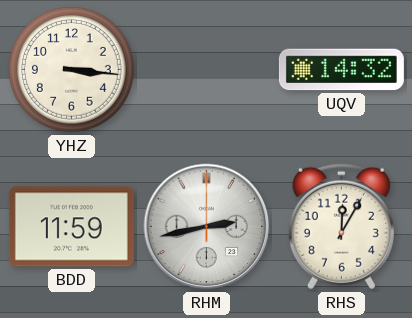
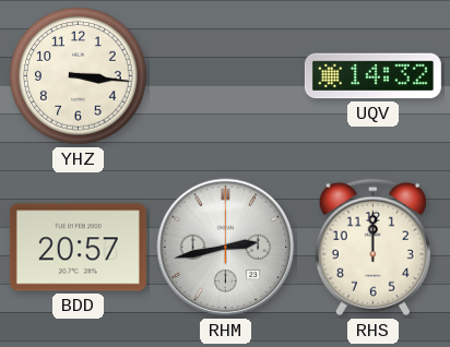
BDD: 11:59 -> 20:57
RHS: 12:05 -> 12:00
